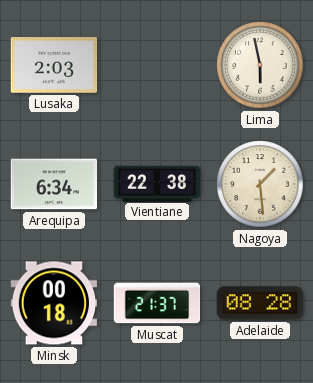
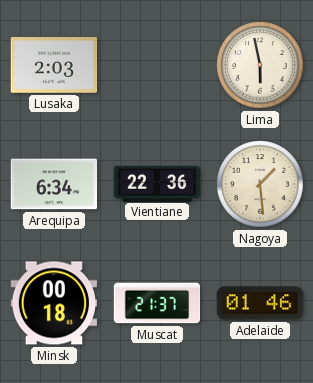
Vientiane: 22:38 -> 22:36
Adelaide: 08:28 -> 01:46
